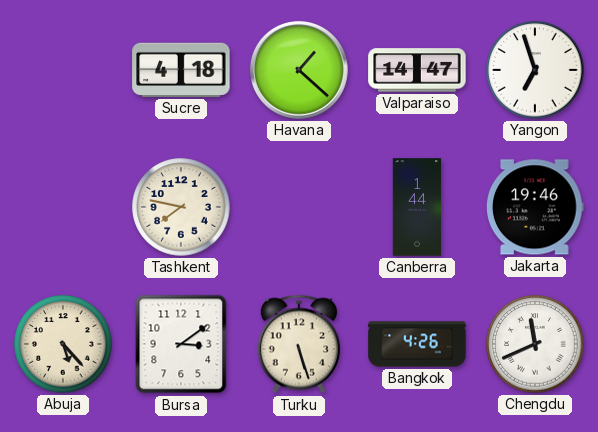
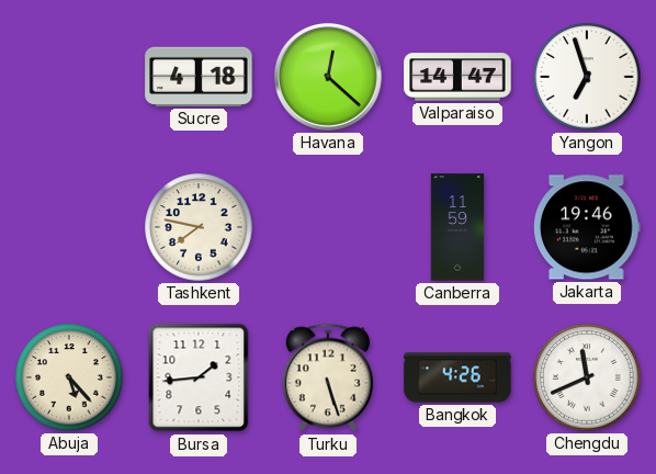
Havana: 1:22 -> 12:22
Canberra: 1:44 -> 11:59
Bursa: 3:09 -> 1:44
